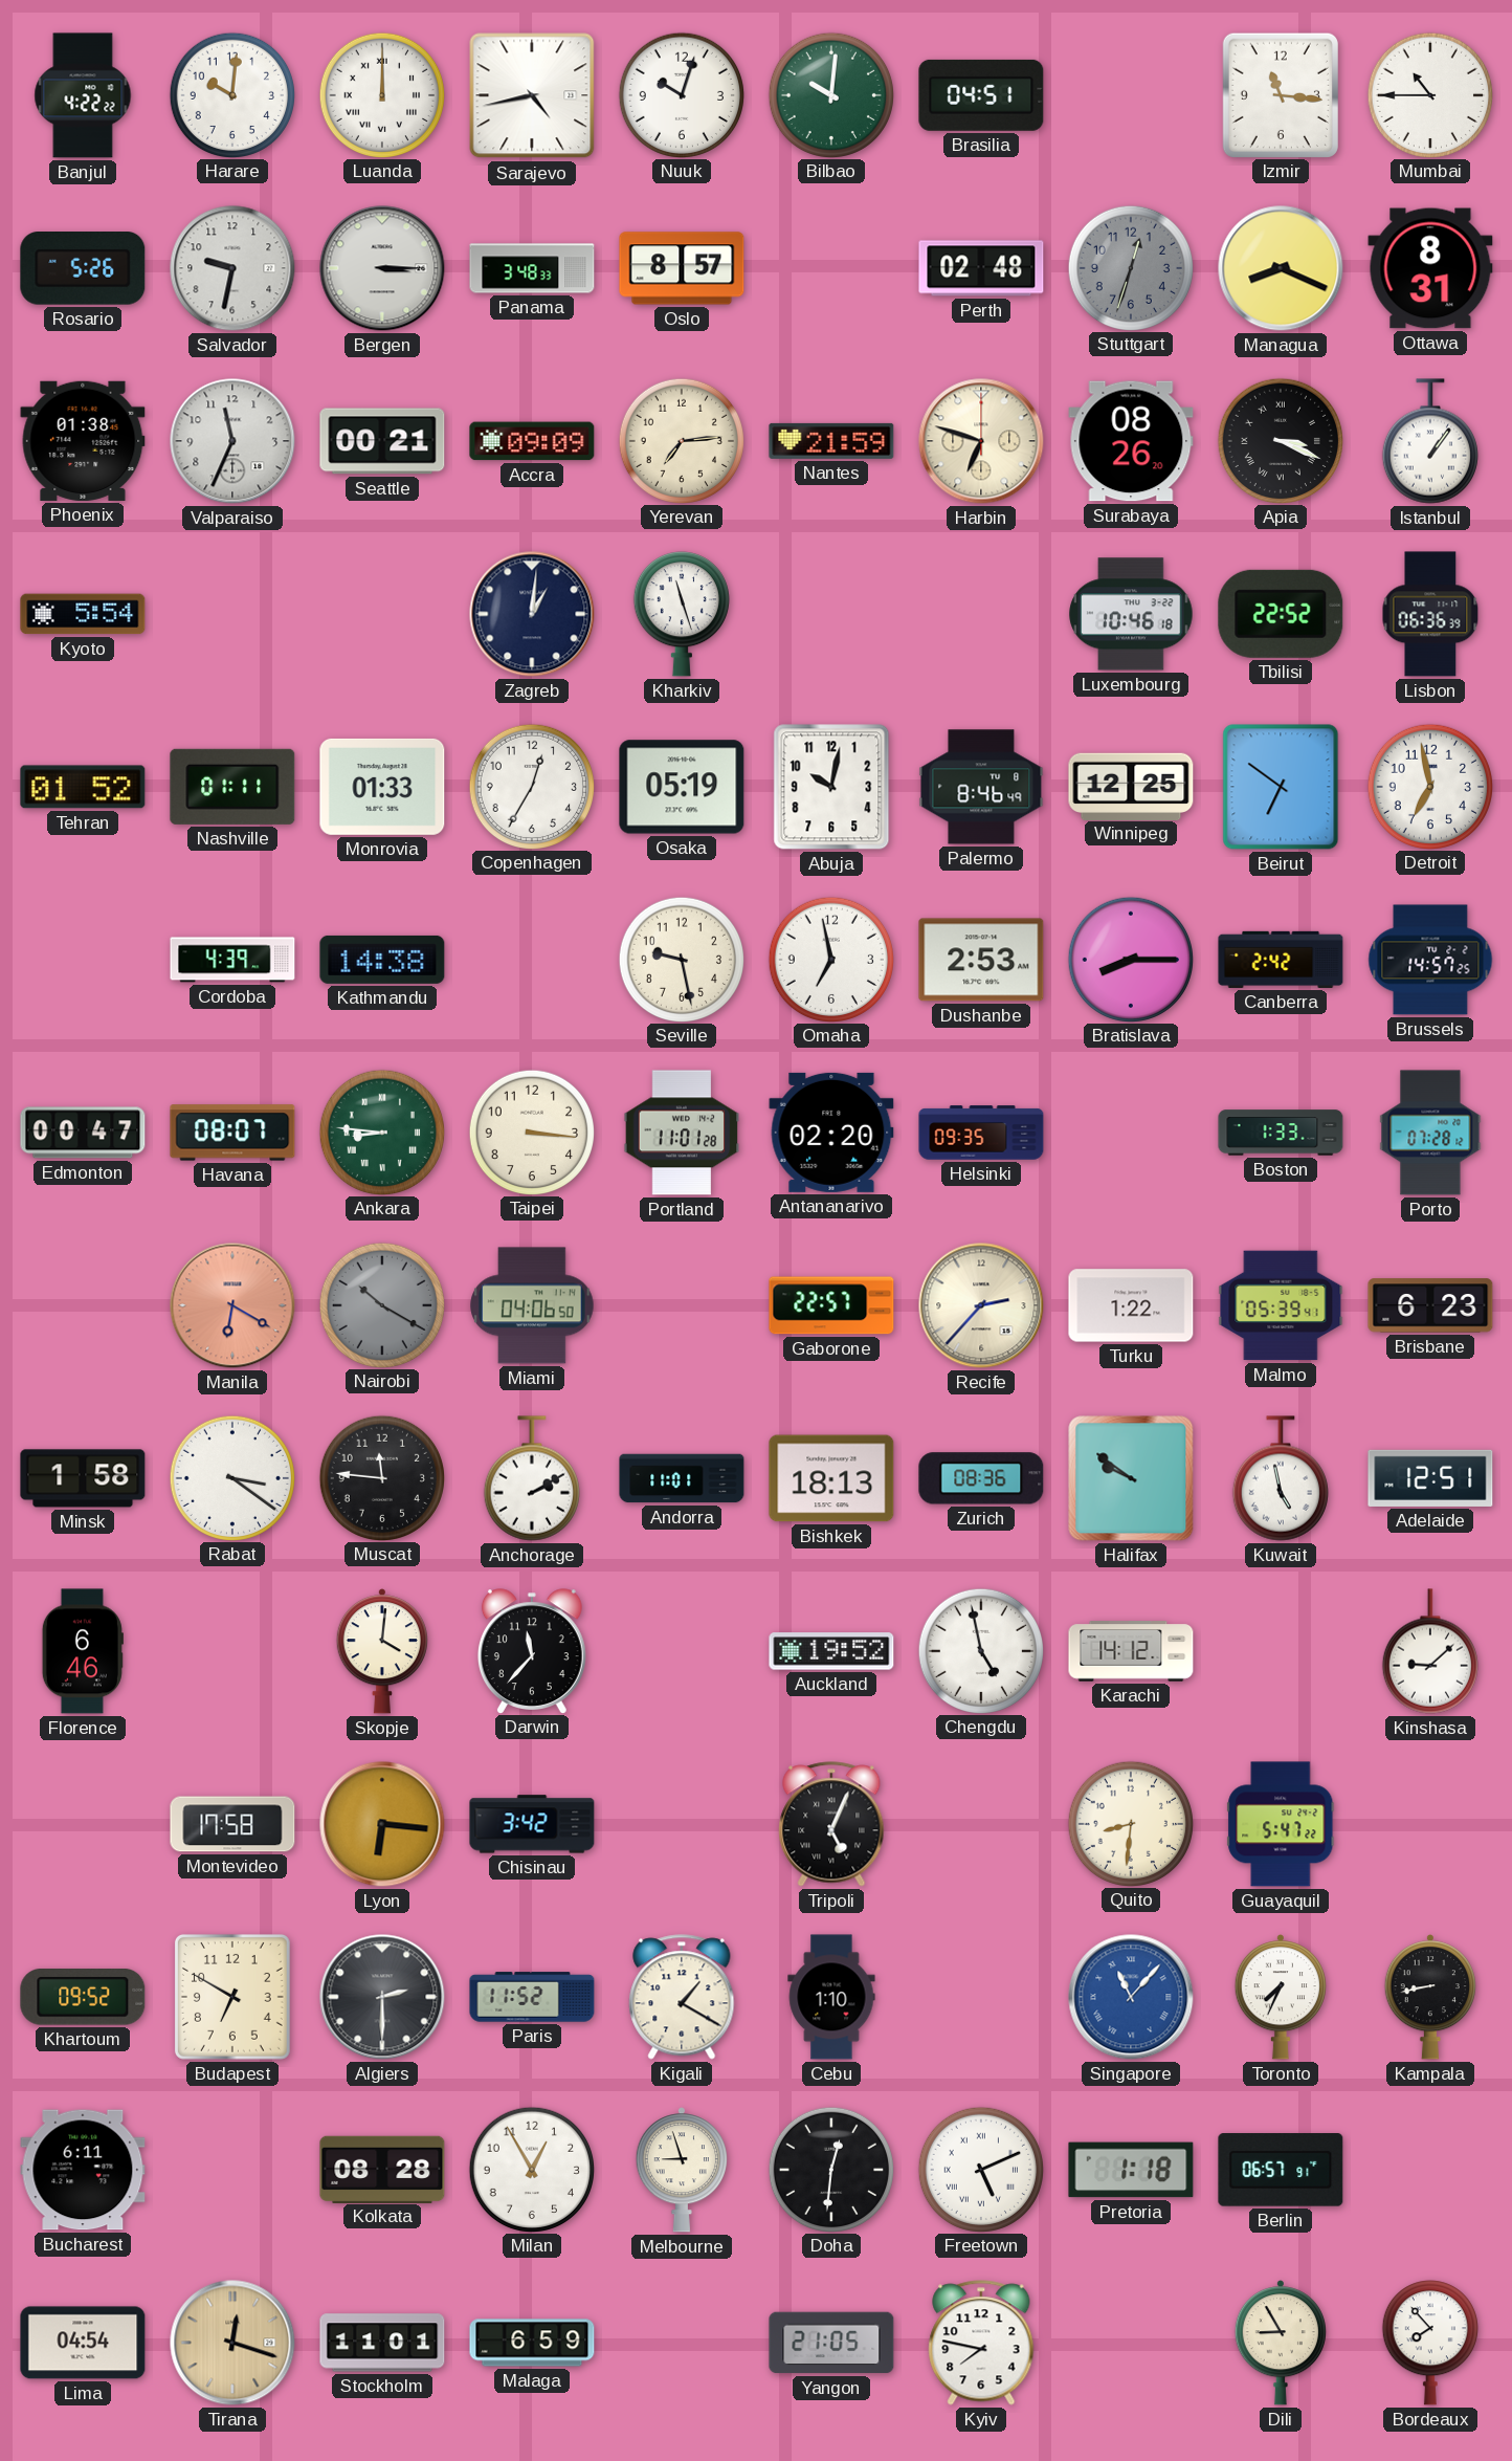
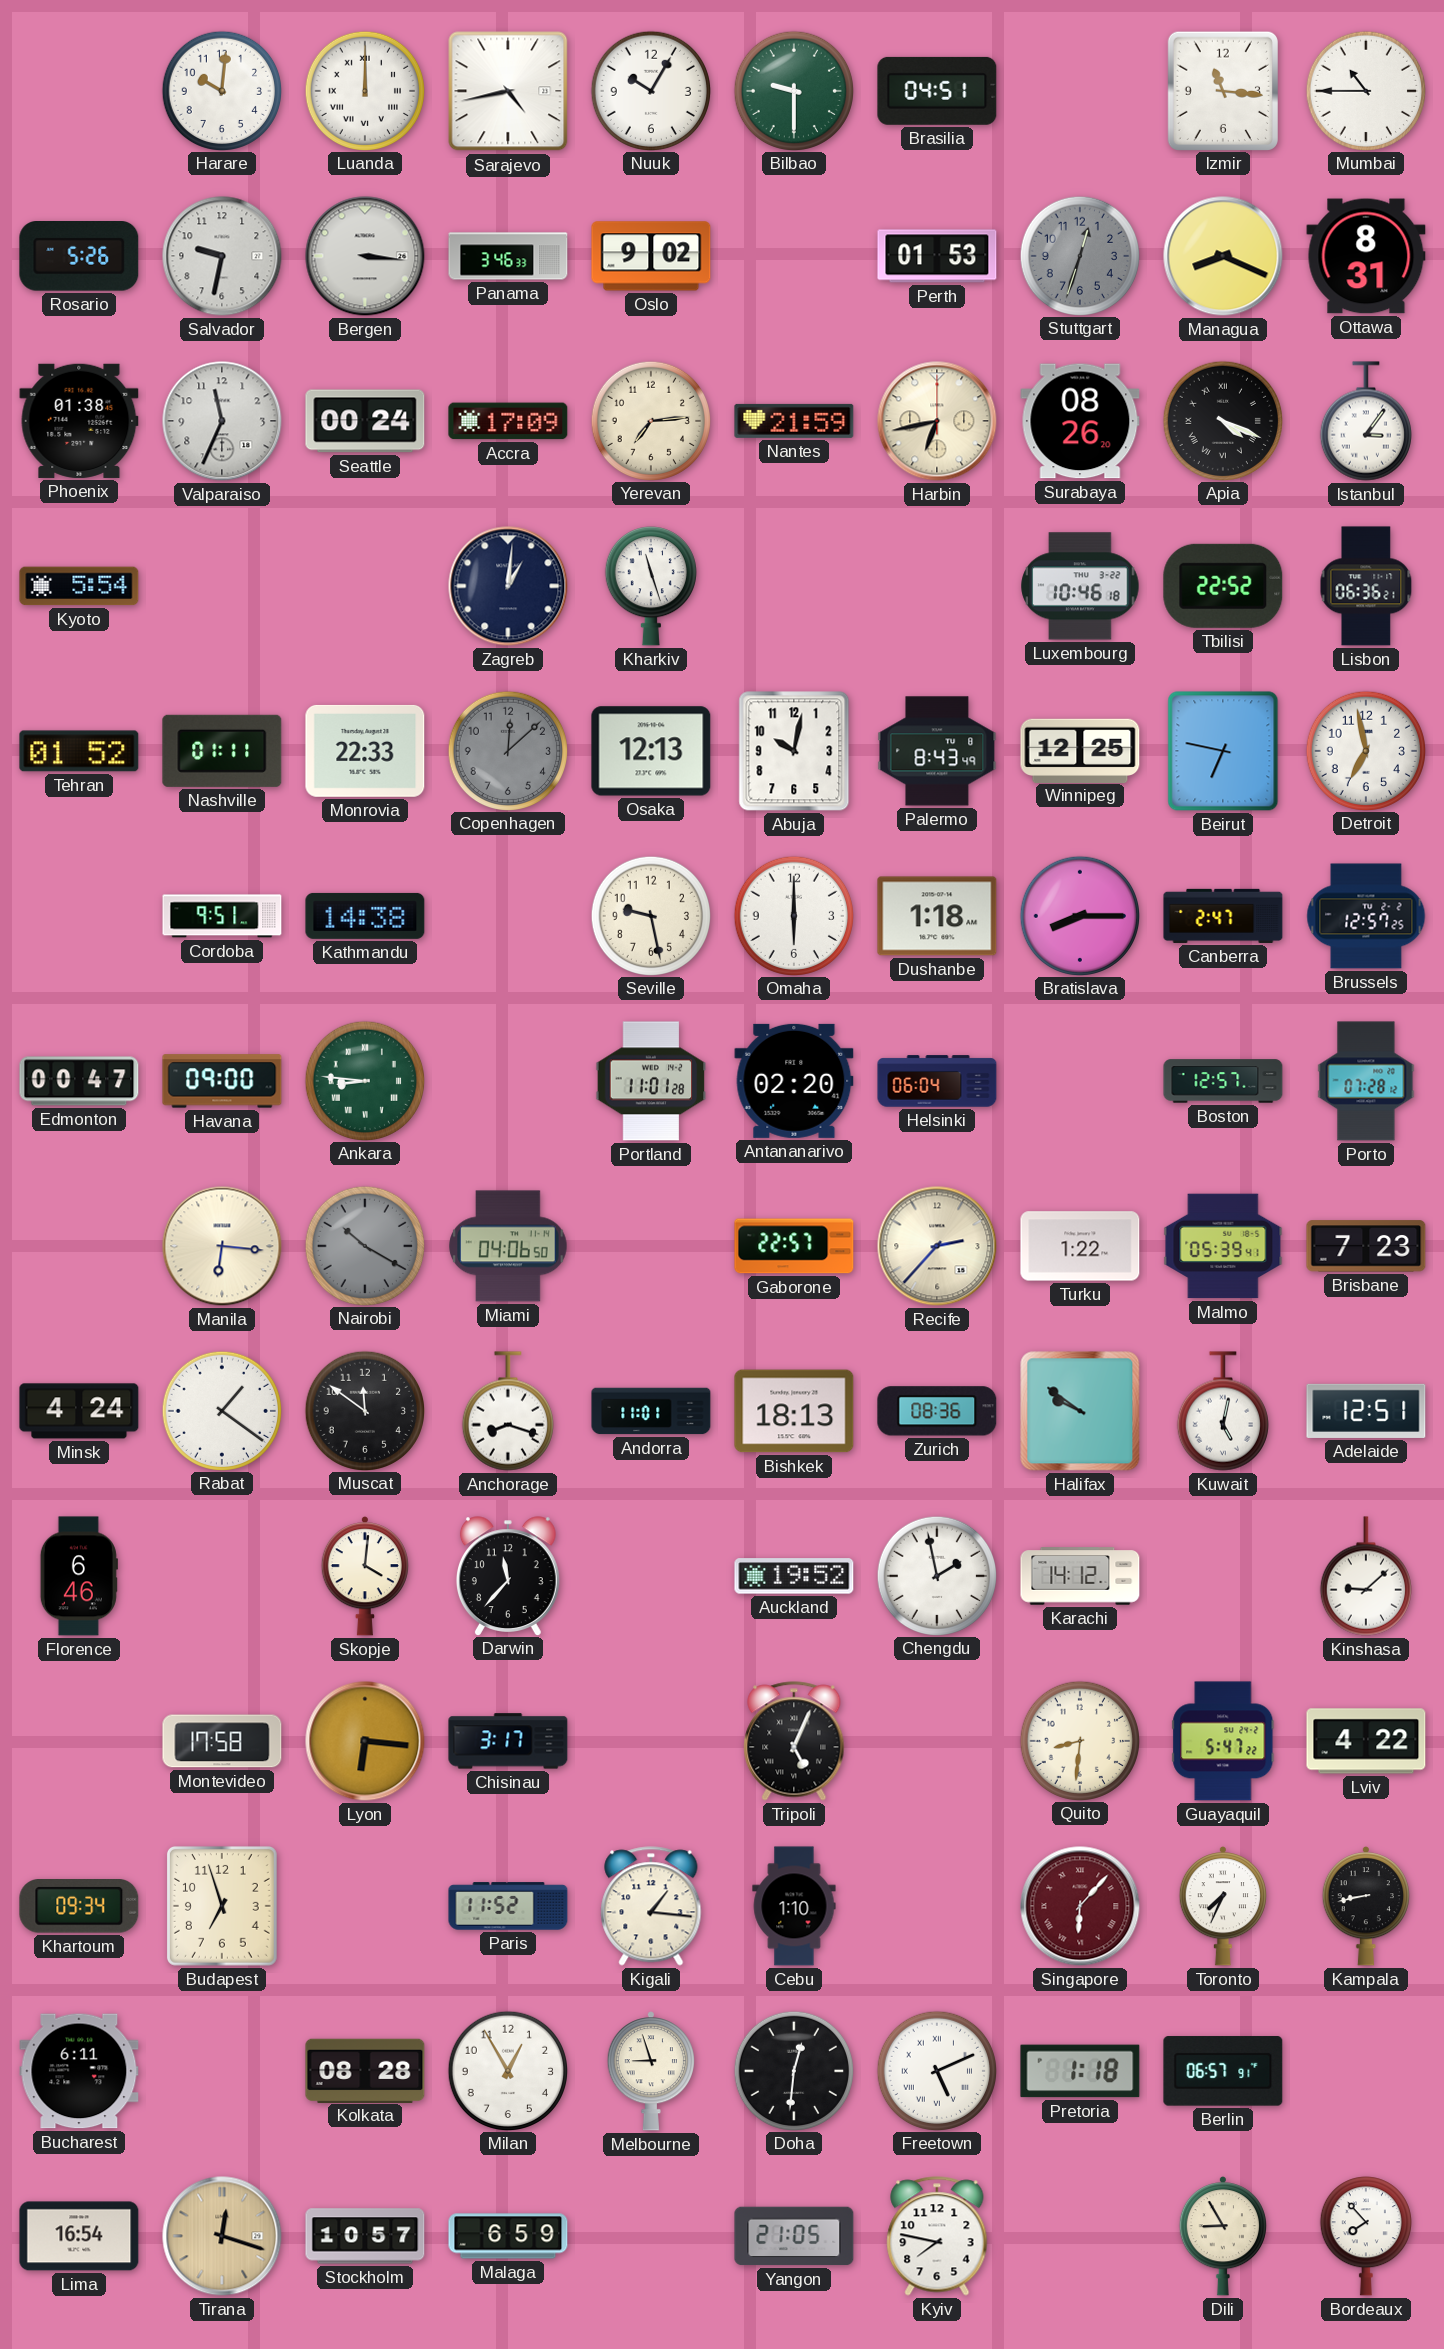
Banjul: 4:22 -> none
Nuuk: 10:03 -> 10:05
Bilbao: 10:01 -> 9:30
Bergen: 3:15 -> 3:16
Panama: 3:48 -> 3:46
Oslo: 8:57 -> 9:02
Perth: 02:48 -> 01:53
Seattle: 00:21 -> 00:24
Accra: 09:09 -> 17:09
Harbin: 6:48 -> 6:43
Apia: 3:19 -> 4:19
Istanbul: 1:06 -> 3:06
Lisbon: 06:36:39 -> 06:36:21
Monrovia: 01:33 -> 22:33
Copenhagen: 12:35 -> 12:08
Copenhagen dial: white -> grey
Osaka: 05:19 -> 12:13
Palermo: 8:46 -> 8:43
Beirut: 6:51 -> 6:47
Cordoba: 4:39 -> 9:51
Omaha: 6:58 -> 6:00
Dushanbe: 2:53 -> 1:18
Canberra: 2:42 -> 2:47
Brussels: 14:57 -> 12:57
Havana: 08:07 -> 09:00
Taipei: 3:16 -> none
Helsinki: 09:35 -> 06:04
Boston: 1:33 -> 12:57
Manila: 6:20 -> 6:16
Manila dial: salmon -> cream
Brisbane: 6:23 -> 7:23
Minsk: 1:58 -> 4:24
Rabat: 3:21 -> 1:21
Muscat: 11:46 -> 11:51
Anchorage: 2:10 -> 8:18
Kuwait: 4:58 -> 5:02
Chengdu: 4:58 -> 1:58
Chisinau: 3:42 -> 3:17
Lviv: none -> 4:22
Khartoum: 09:52 -> 09:34
Budapest: 6:50 -> 6:57
Algiers: 2:30 -> none
Kigali: 1:20 -> 1:16
Singapore: 11:07 -> 6:07
Singapore dial: blue -> burgundy
Lima: 04:54 -> 16:54
Stockholm: 11:01 -> 10:57
